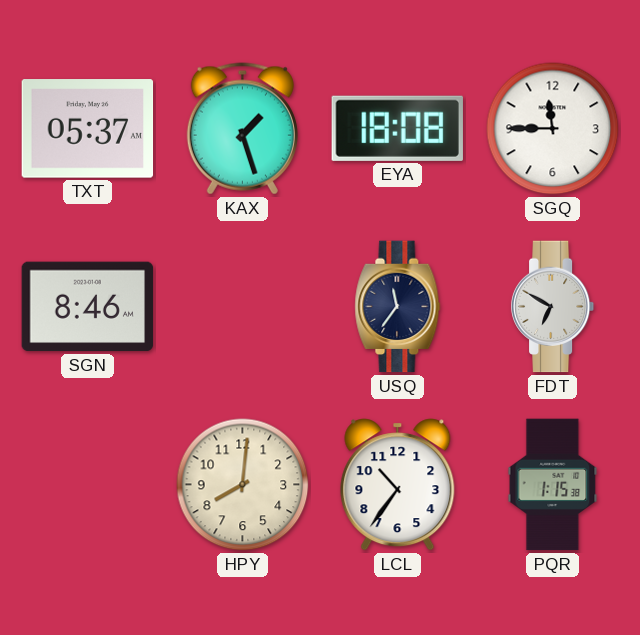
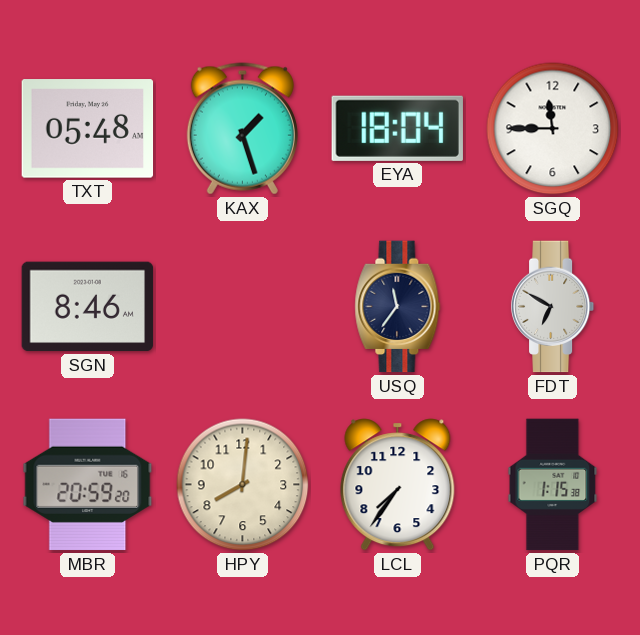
TXT: 05:37 -> 05:48
EYA: 18:08 -> 18:04
MBR: none -> 20:59
LCL: 10:36 -> 7:36
